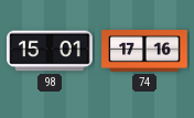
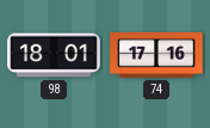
98: 15:01 -> 18:01
